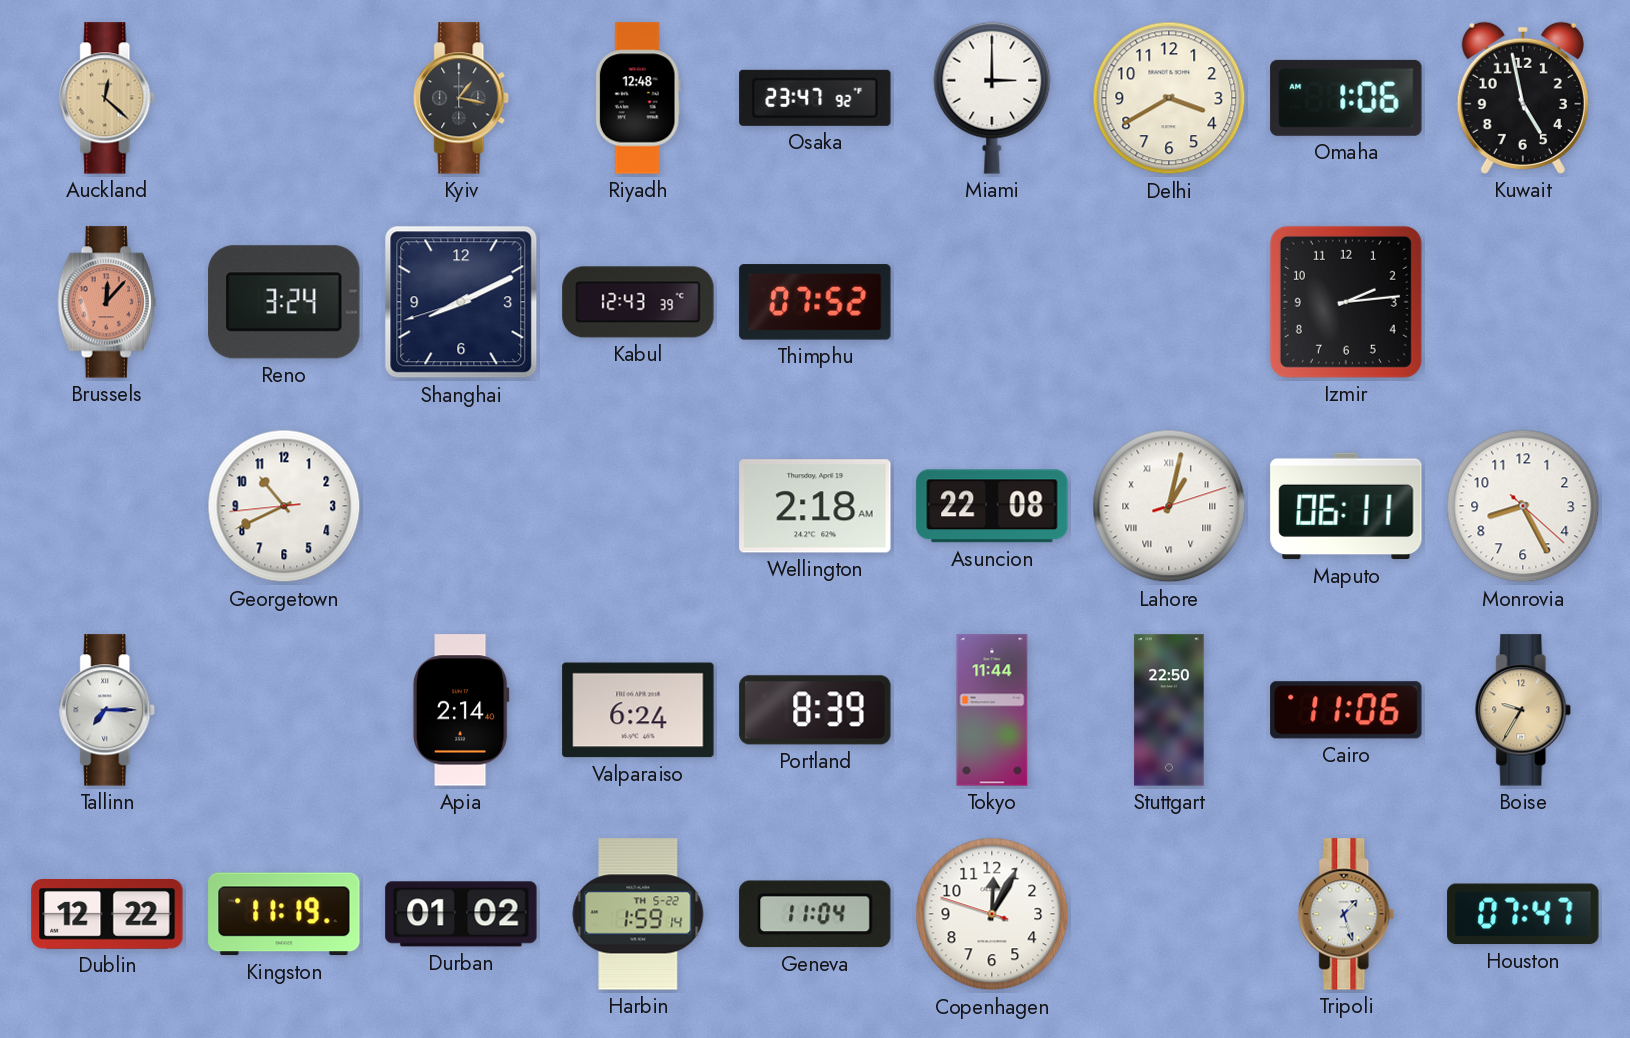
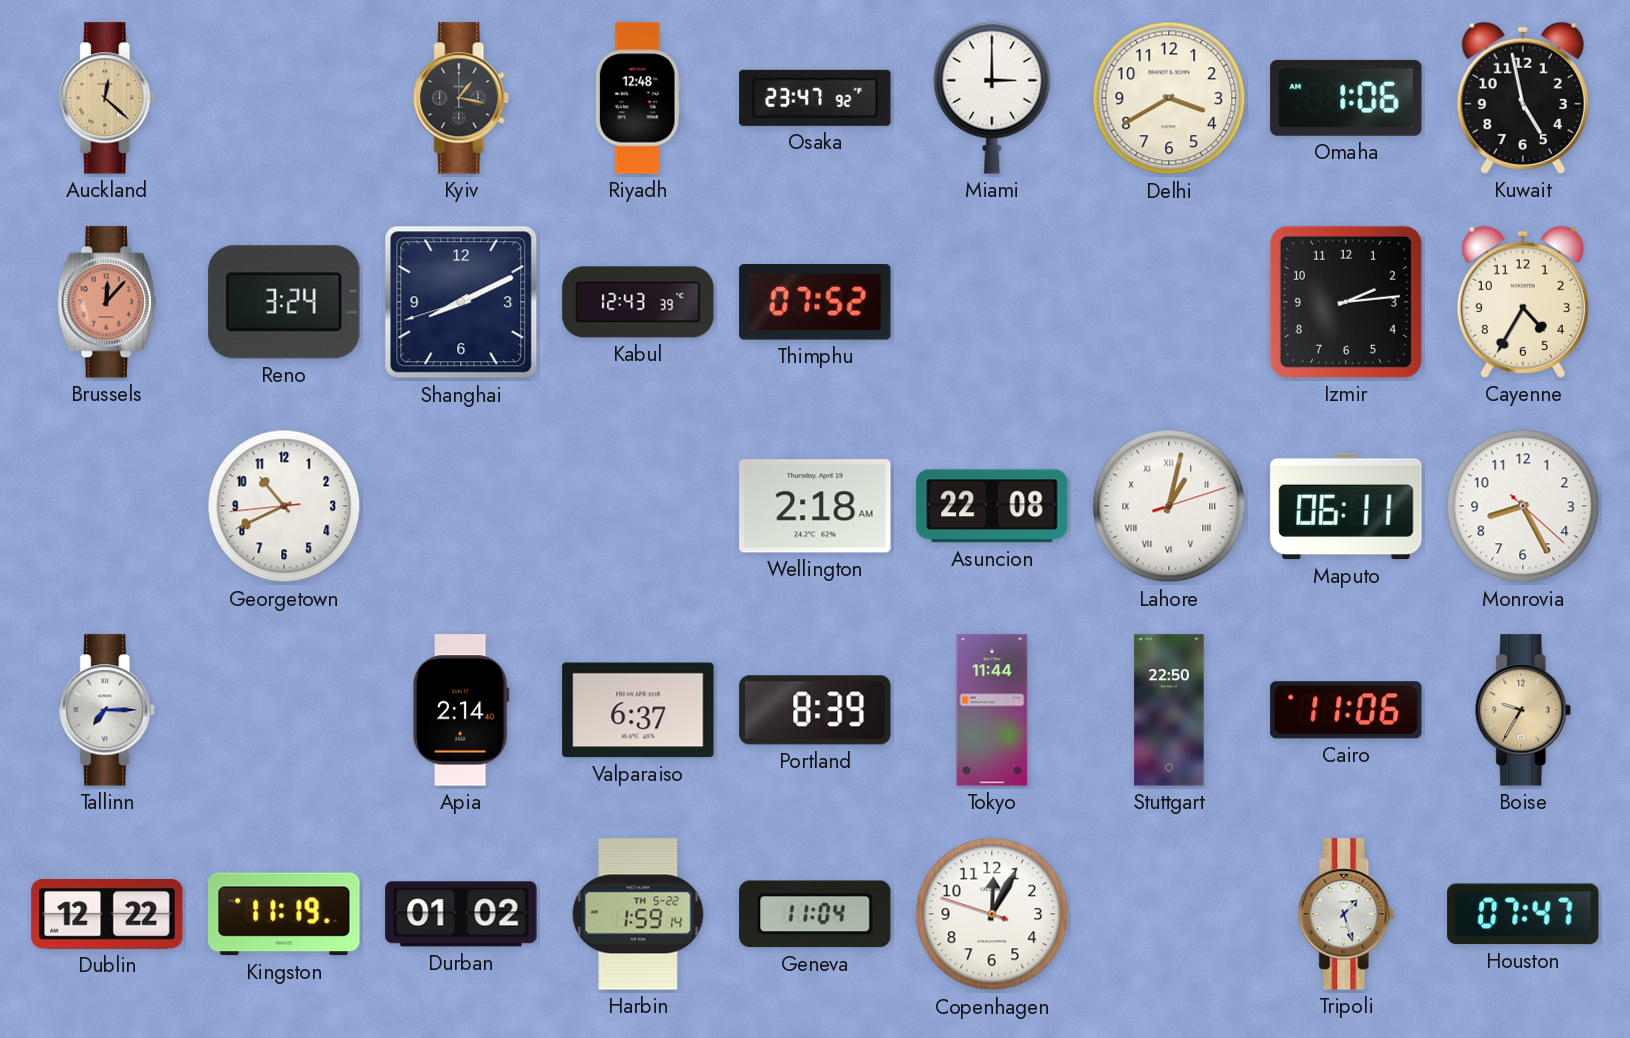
Cayenne: none -> 4:35
Valparaiso: 6:24 -> 6:37
